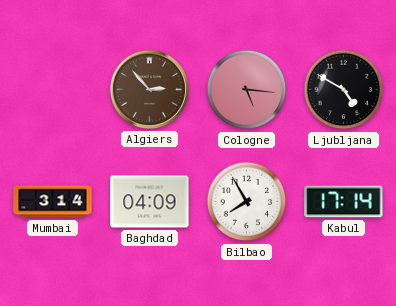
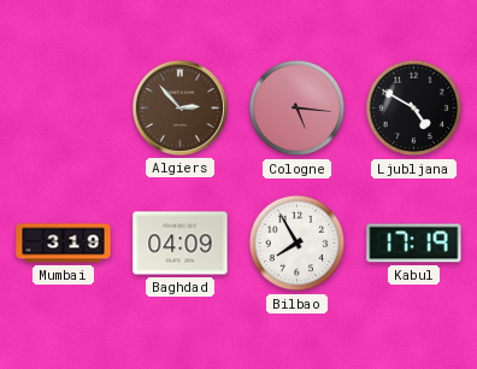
Mumbai: 3:14 -> 3:19
Kabul: 17:14 -> 17:19
